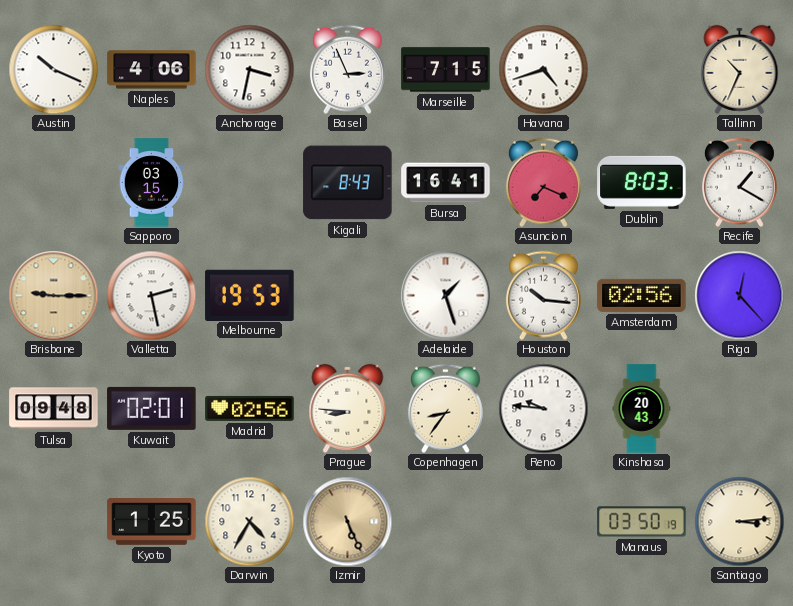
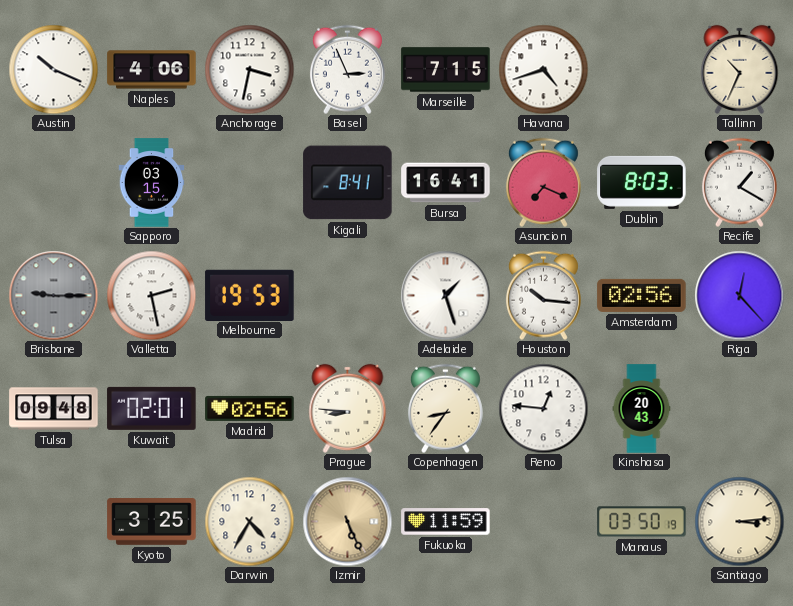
Kigali: 8:43 -> 8:41
Brisbane dial: champagne -> grey
Reno: 9:46 -> 12:46
Kyoto: 1:25 -> 3:25
Fukuoka: none -> 11:59
